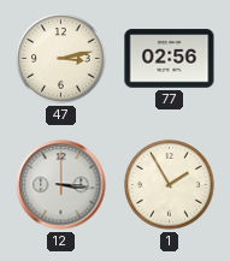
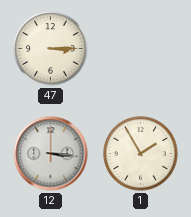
47: 3:13 -> 3:15
77: 02:56 -> none
